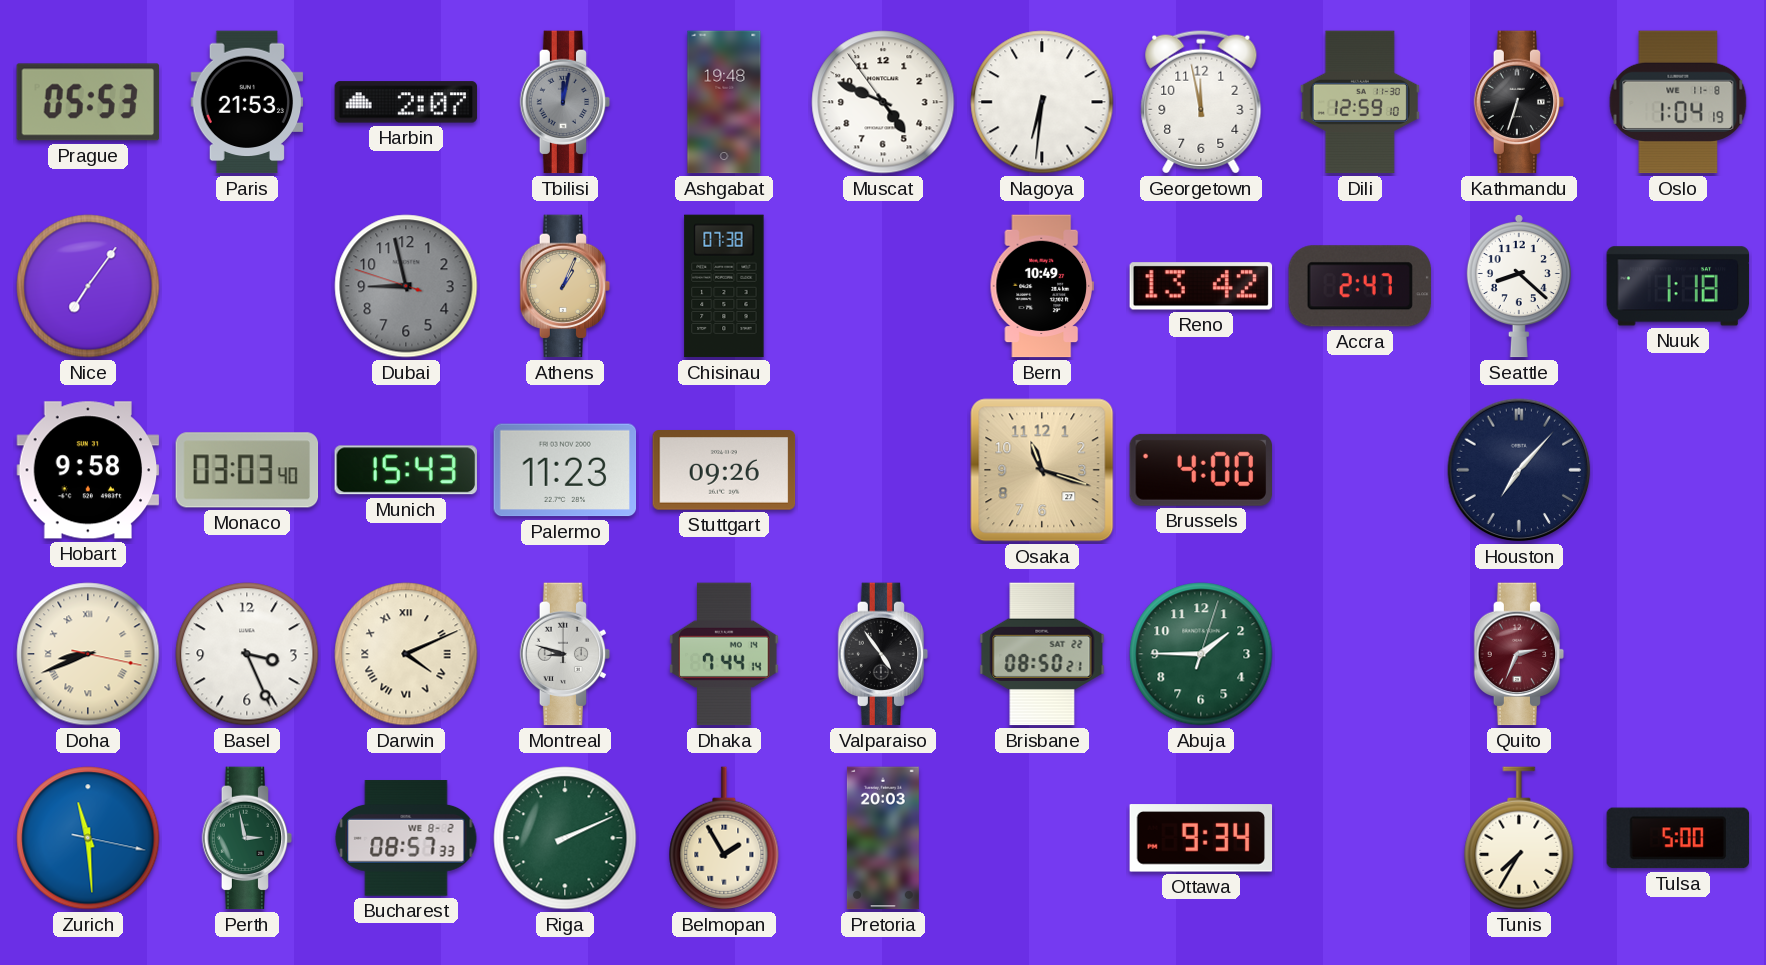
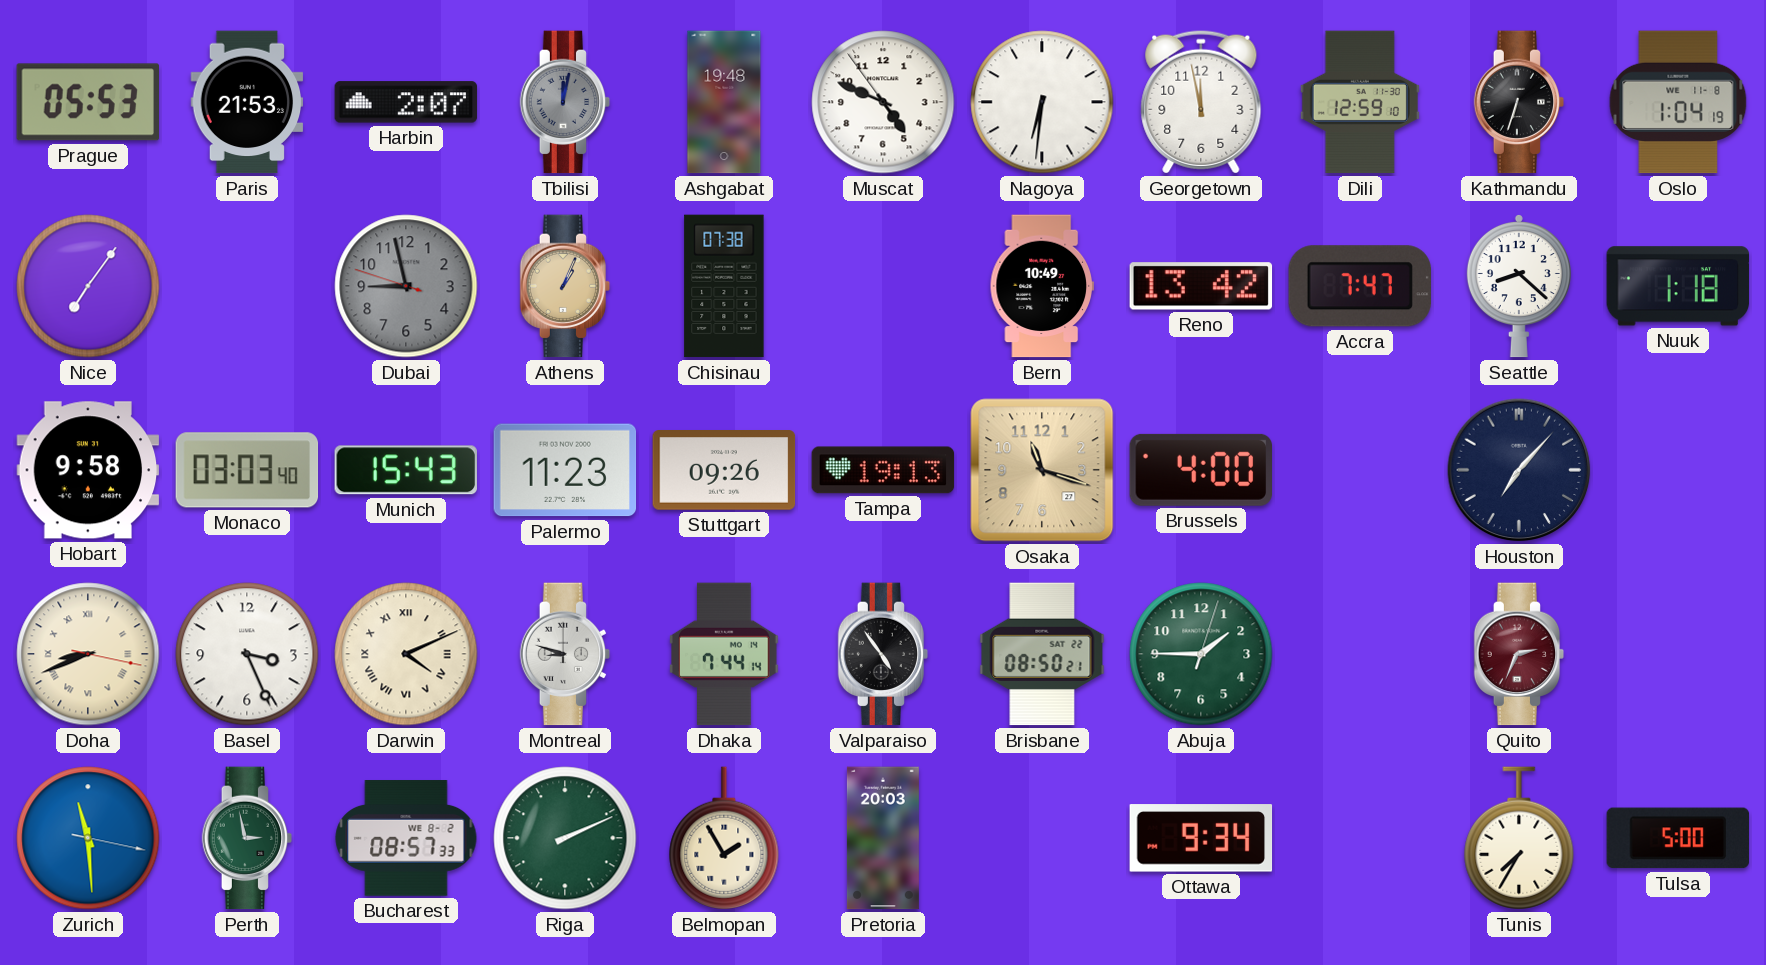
Accra: 2:47 -> 7:47
Tampa: none -> 19:13
